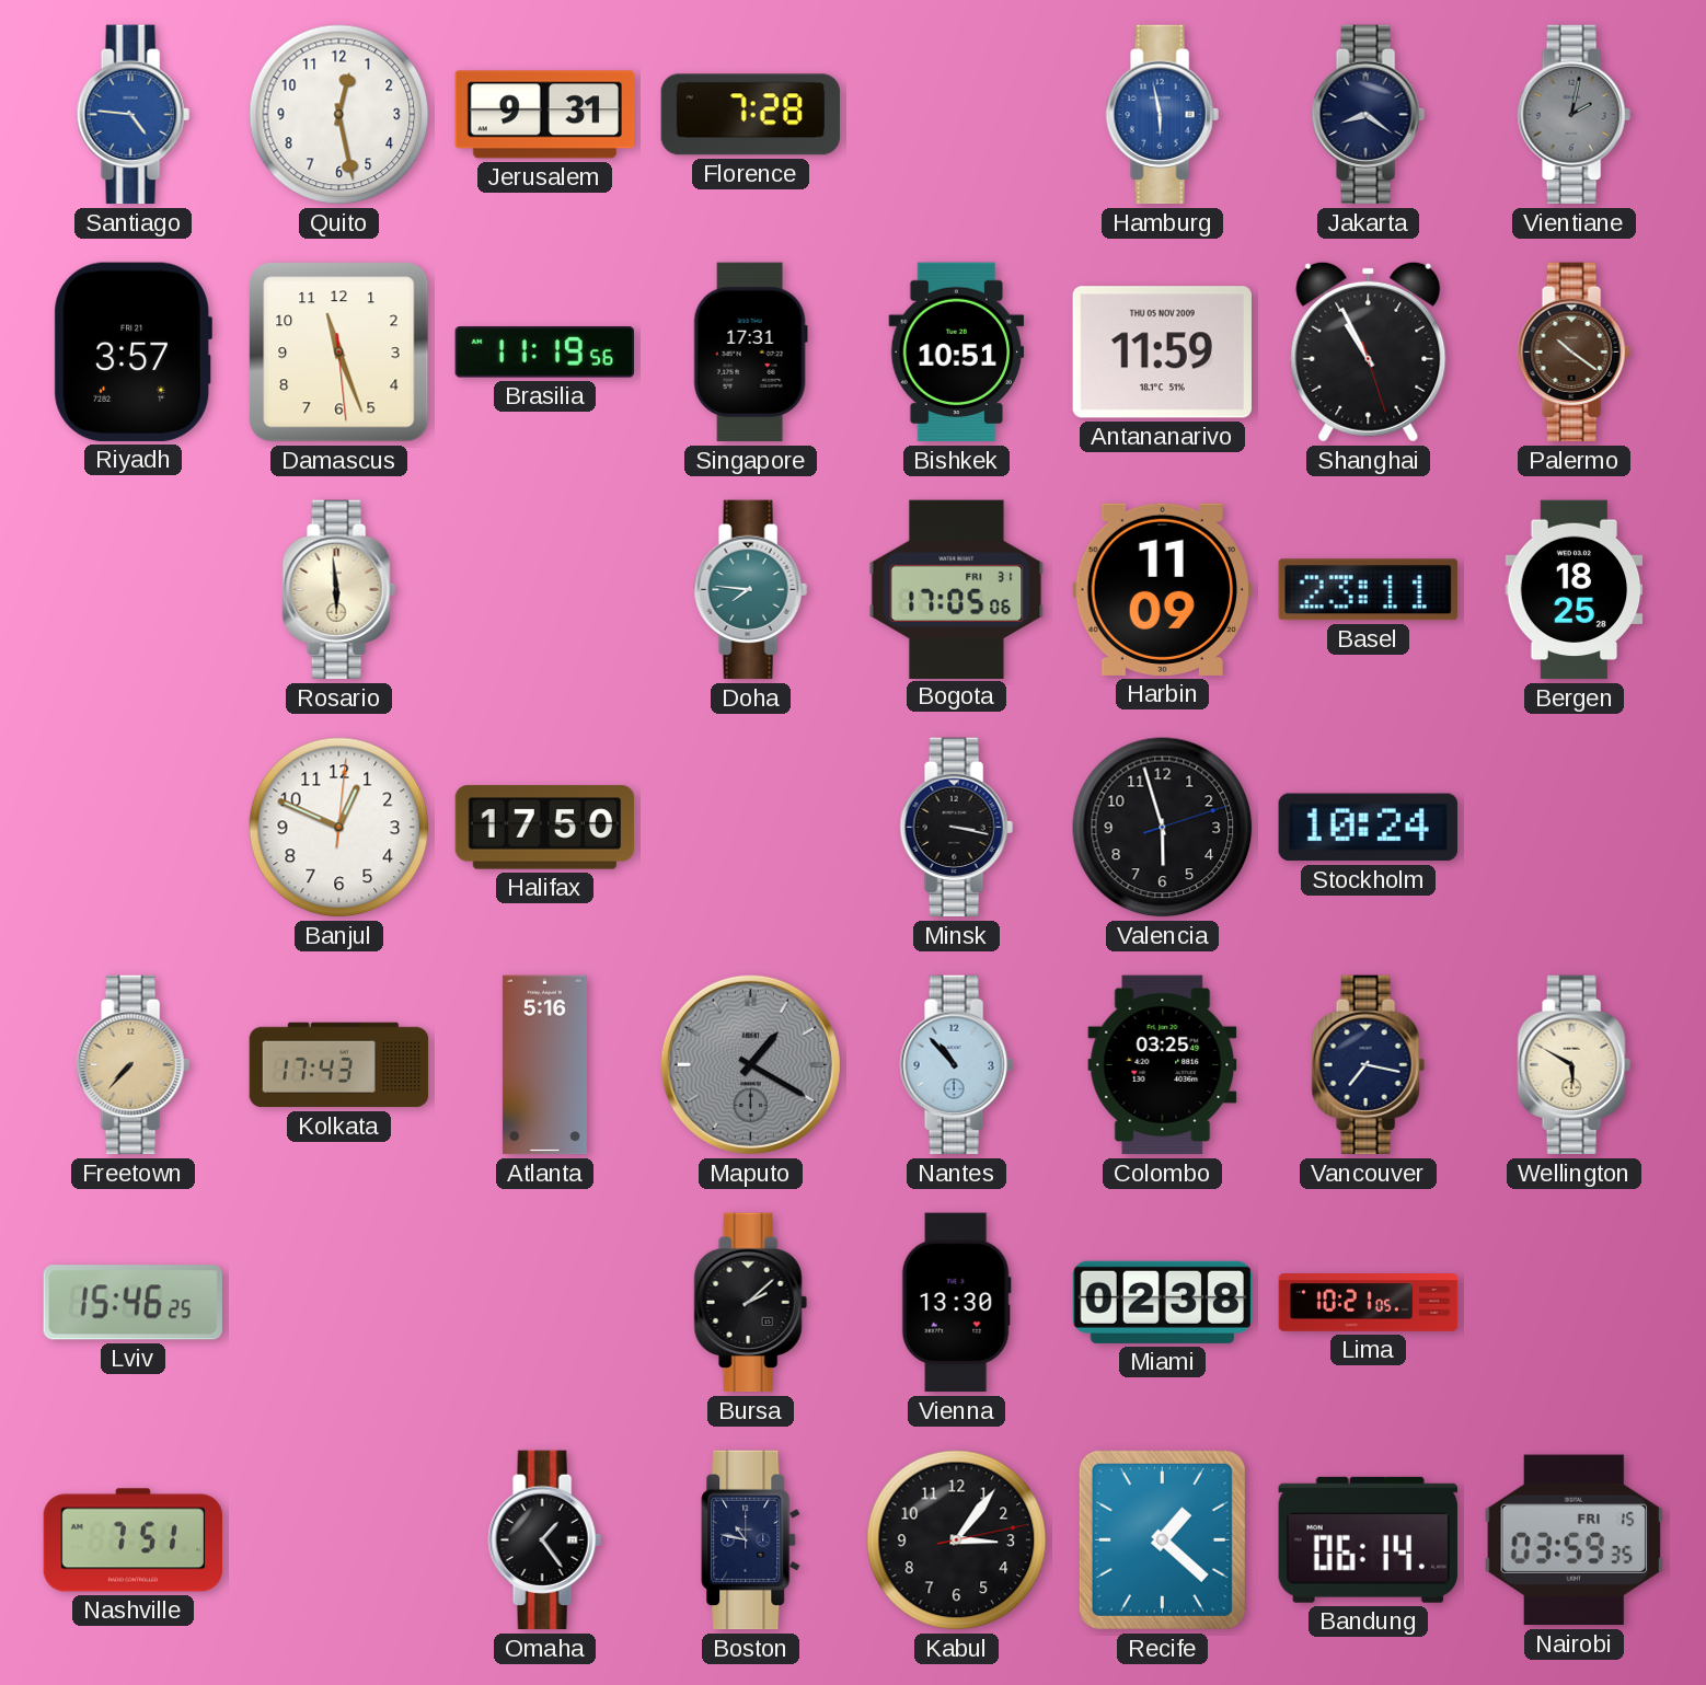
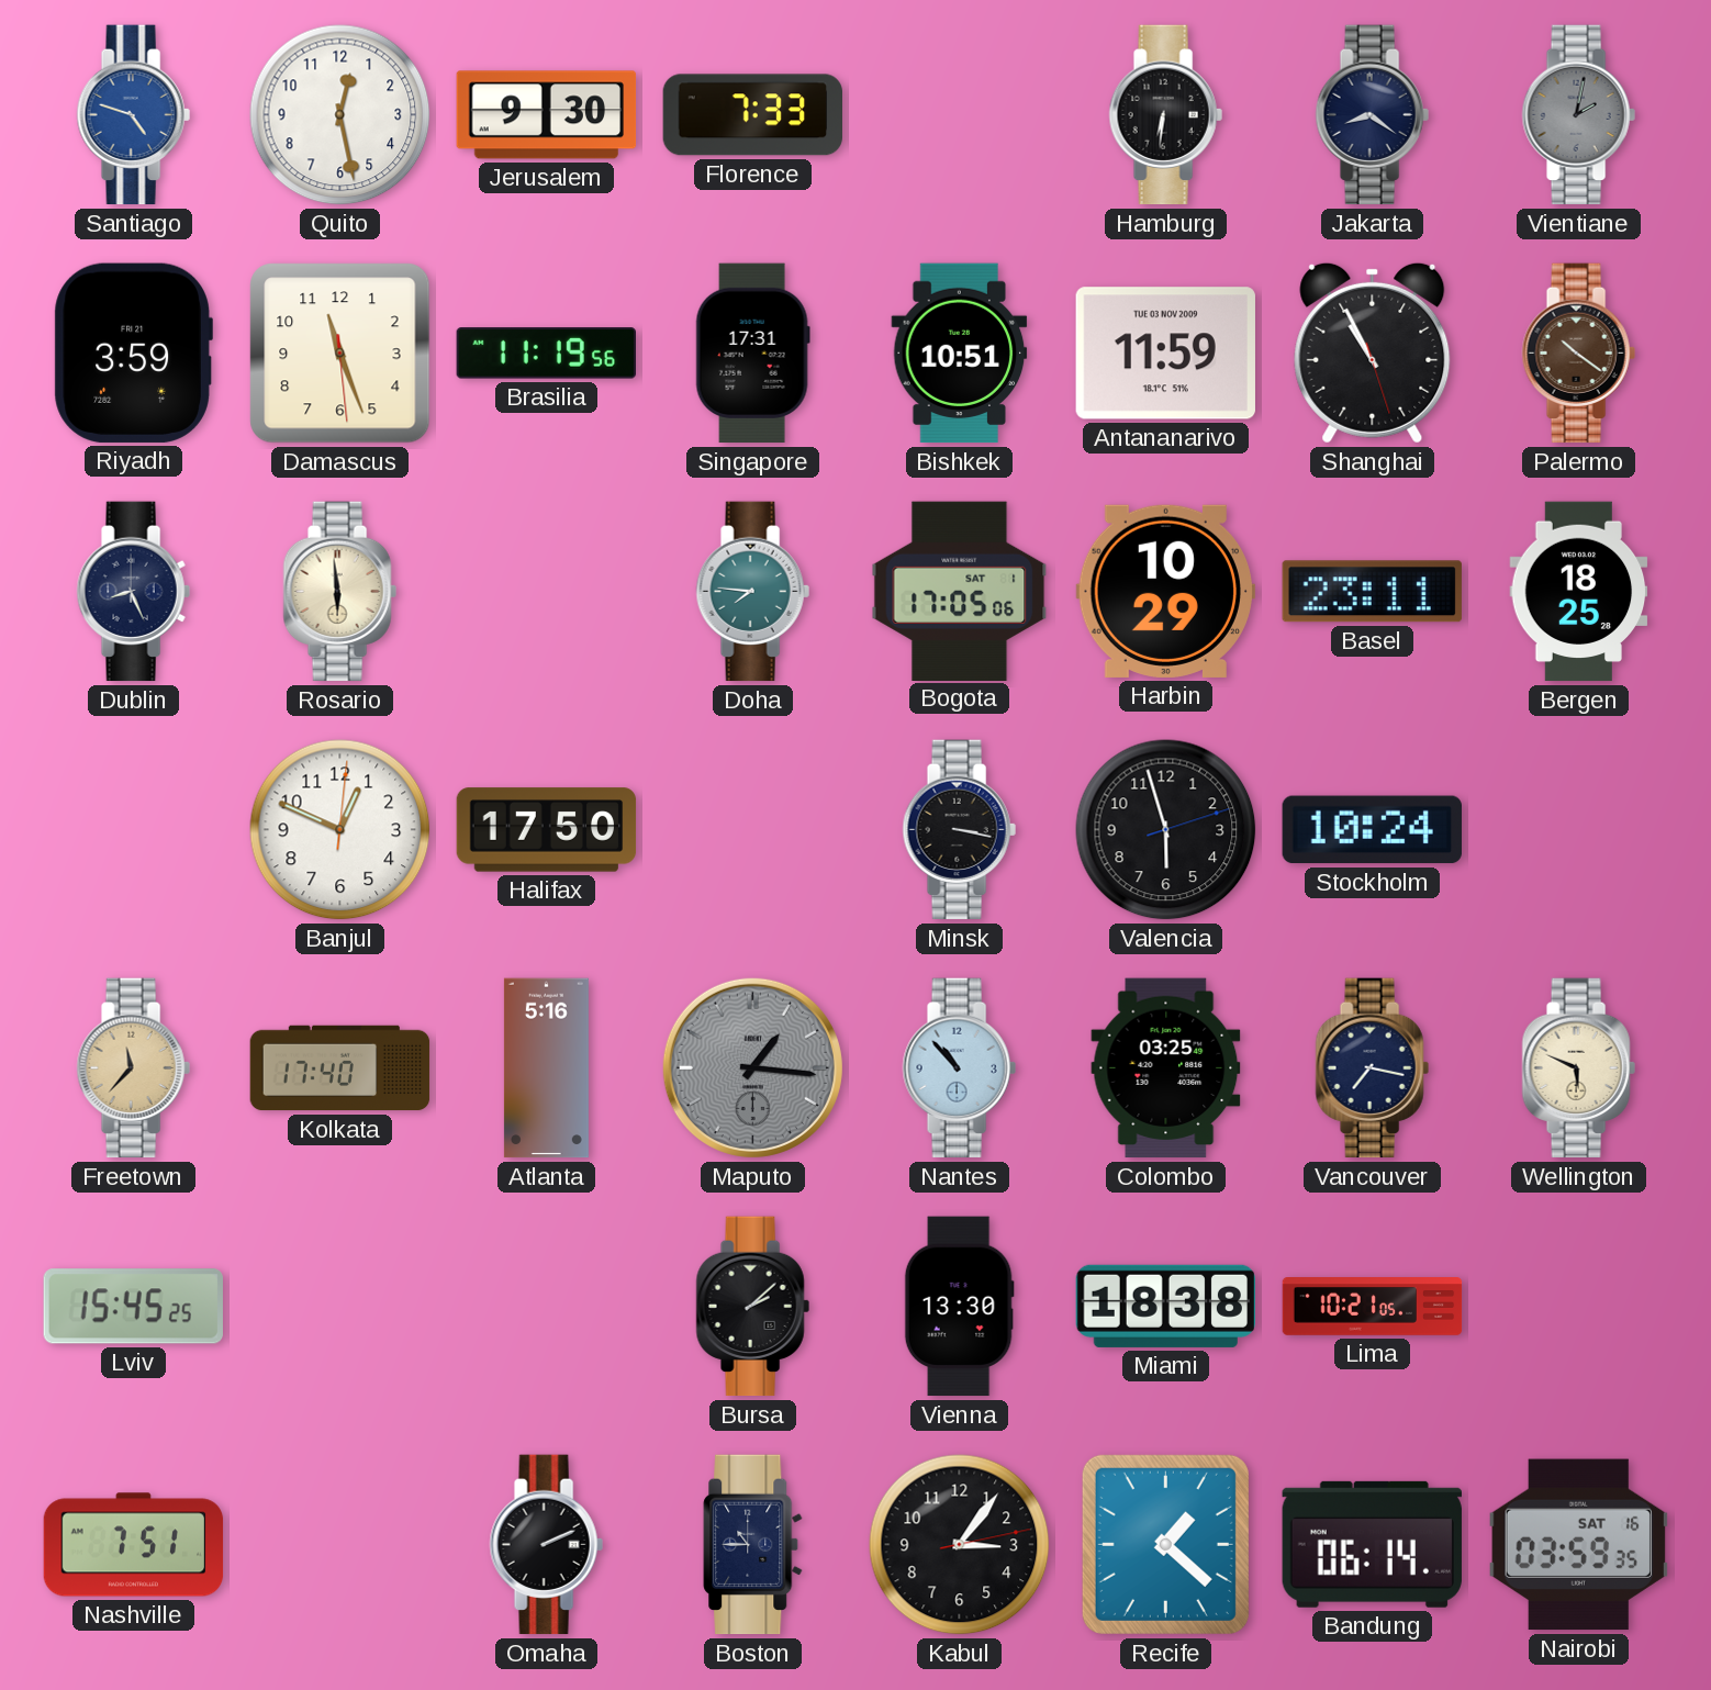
Santiago: 4:46 -> 4:48
Jerusalem: 9:31 -> 9:30
Florence: 7:28 -> 7:33
Hamburg: 5:58 -> 6:31
Hamburg dial: blue -> black
Riyadh: 3:57 -> 3:59
Antananarivo date: THU 05 NOV 2009 -> TUE 03 NOV 2009
Dublin: none -> 8:26
Bogota date: FRI 31 -> SAT 1
Harbin: 11:09 -> 10:29
Freetown: 7:37 -> 11:37
Kolkata: 17:43 -> 17:40
Maputo: 1:20 -> 1:16
Wellington: 5:50 -> 5:49
Lviv: 15:46 -> 15:45
Miami: 02:38 -> 18:38
Omaha: 1:24 -> 2:11
Boston: 10:47 -> 10:45
Nairobi date: FRI 15 -> SAT 16
